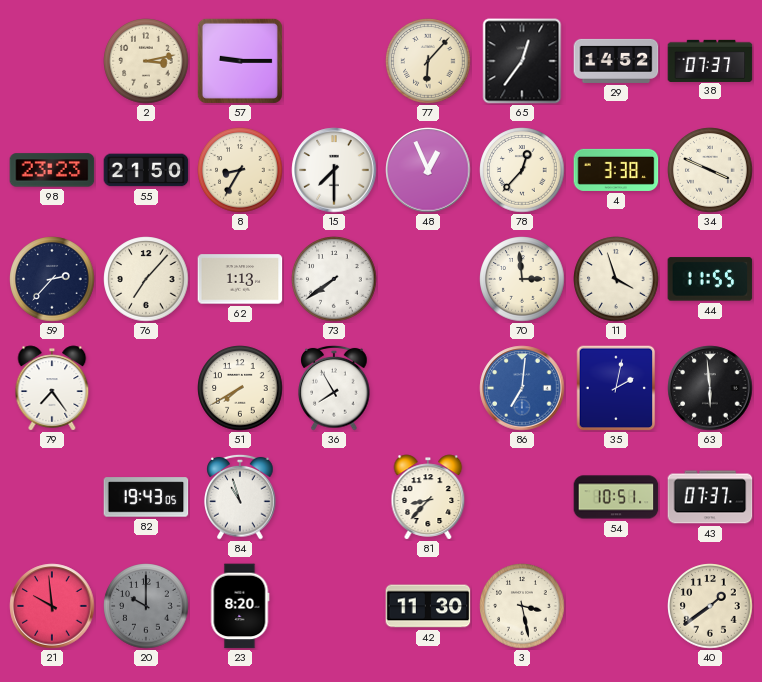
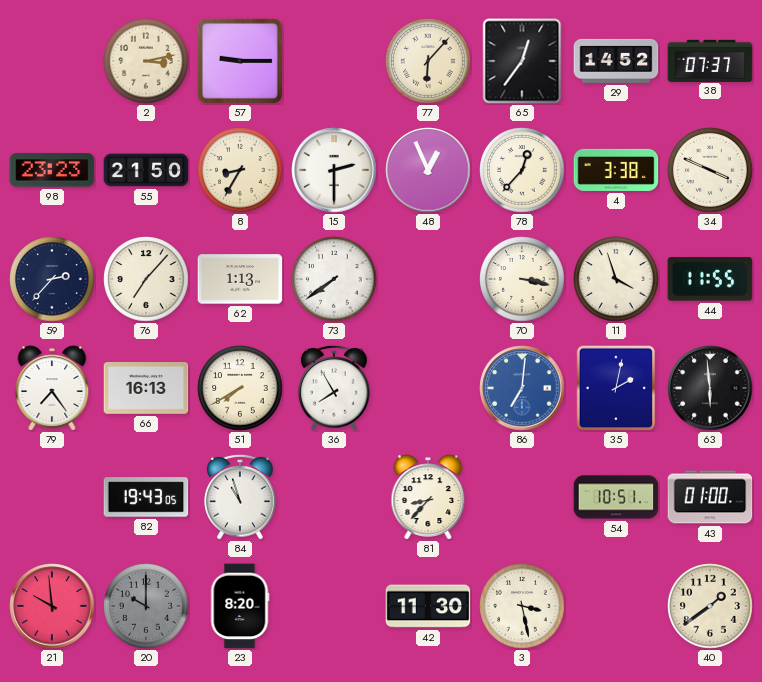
15: 7:30 -> 2:30
70: 2:59 -> 3:17
66: none -> 16:13
43: 07:37 -> 01:00
